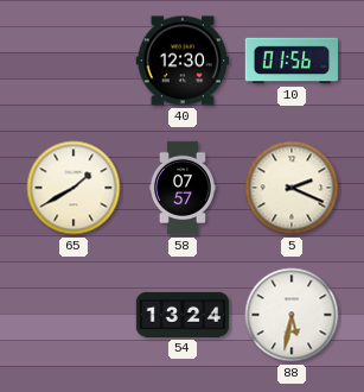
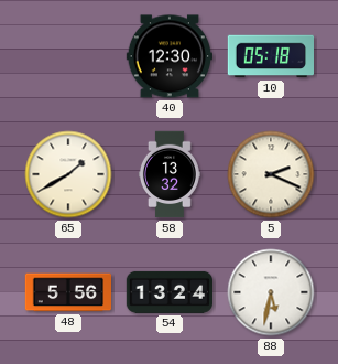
10: 01:56 -> 05:18
58: 07:57 -> 13:32
48: none -> 5:56
